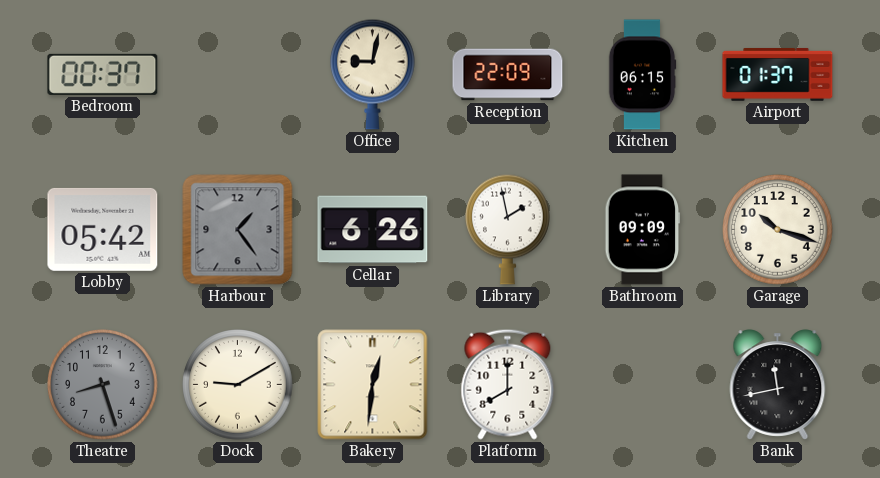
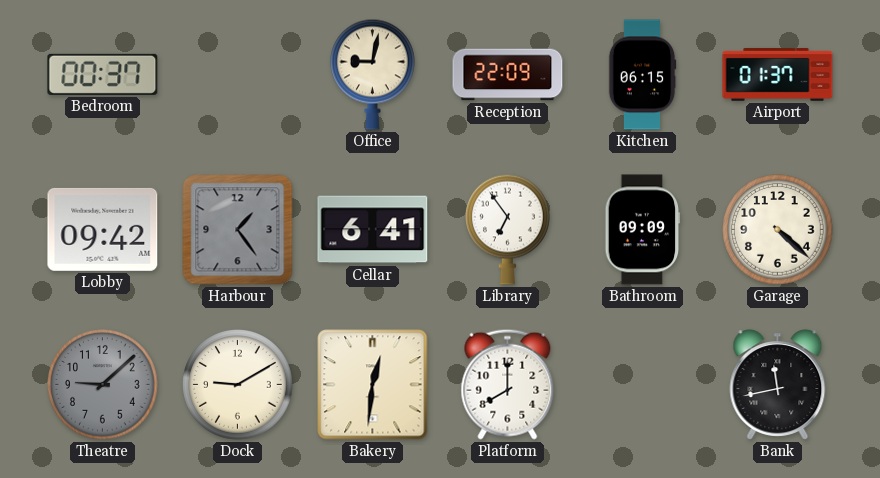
Lobby: 05:42 -> 09:42
Cellar: 6:26 -> 6:41
Library: 1:58 -> 6:54
Garage: 10:18 -> 4:22
Theatre: 8:27 -> 9:08
